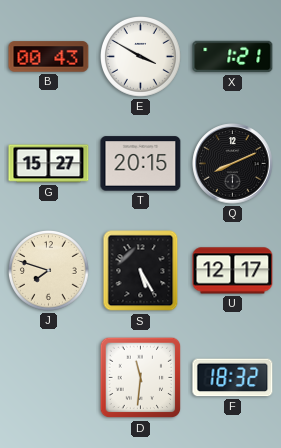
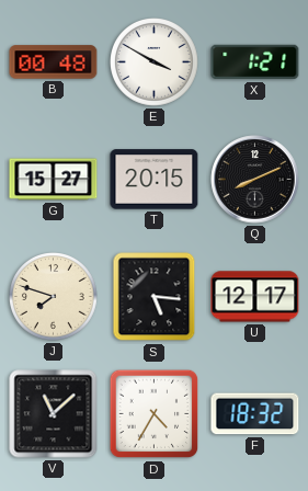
B: 00:43 -> 00:48
S: 5:25 -> 5:16
V: none -> 11:08
D: 11:31 -> 4:35
